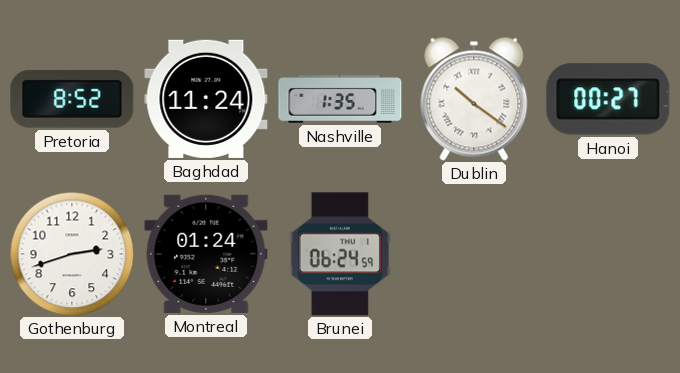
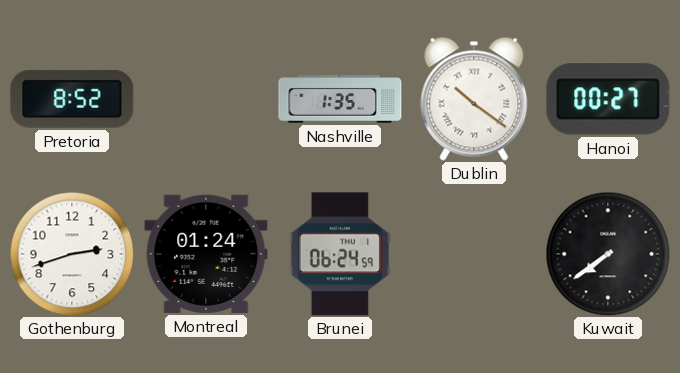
Baghdad: 11:24 -> none
Kuwait: none -> 7:39
